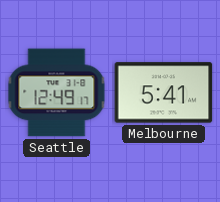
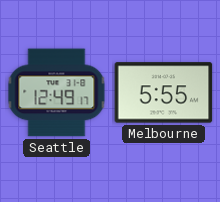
Melbourne: 5:41 -> 5:55
